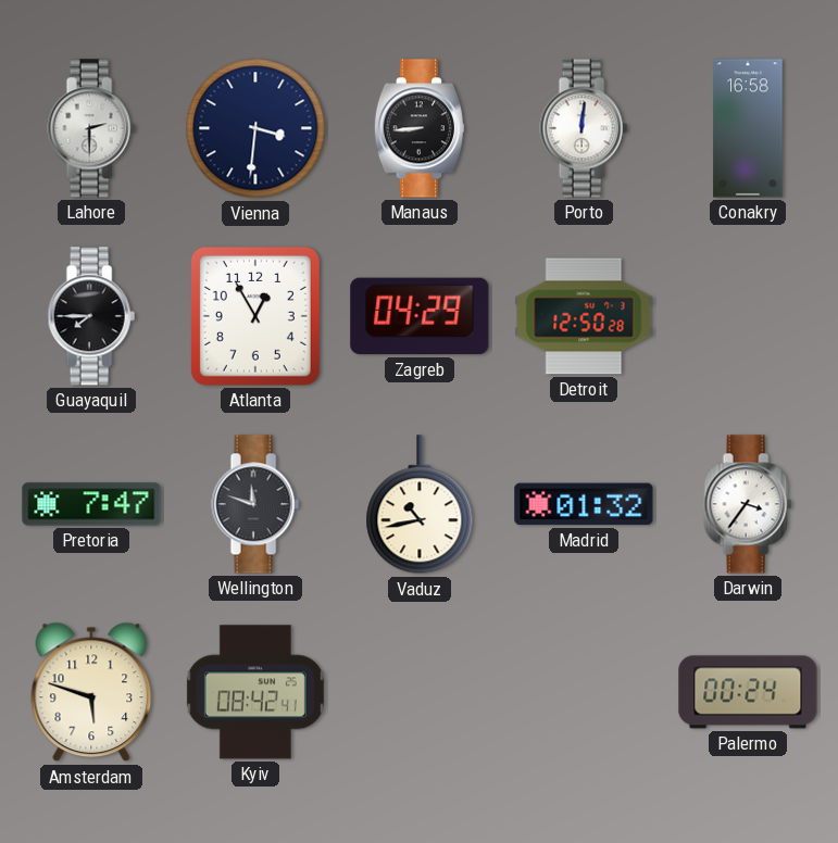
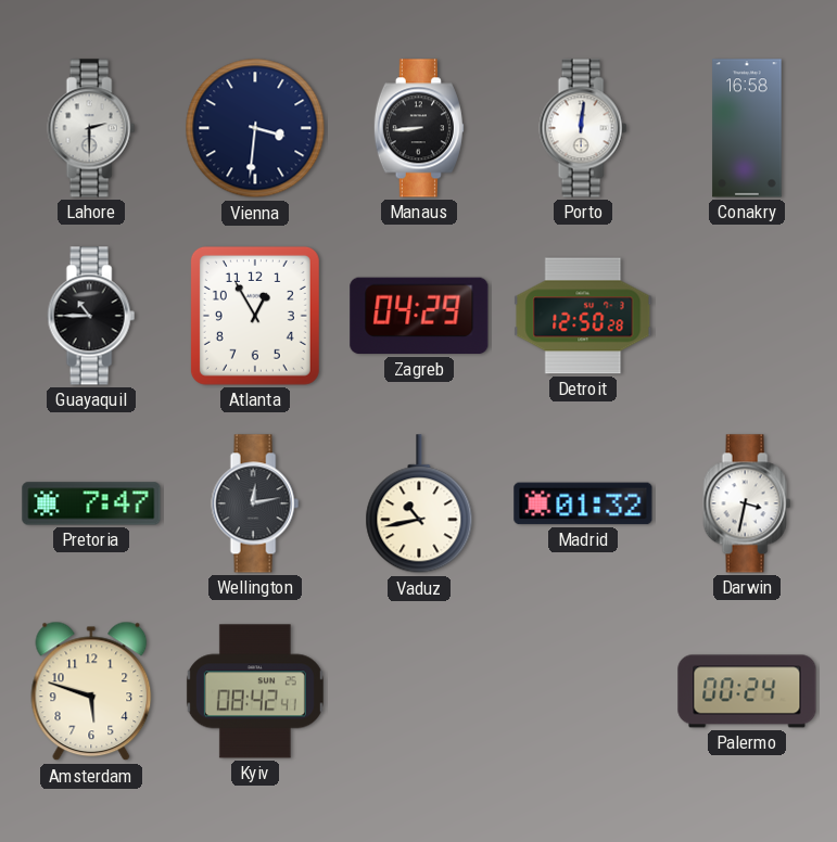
Guayaquil: 7:45 -> 10:45
Wellington: 11:48 -> 12:13
Darwin: 3:36 -> 3:32
